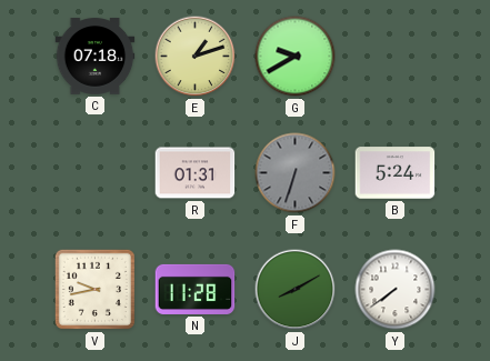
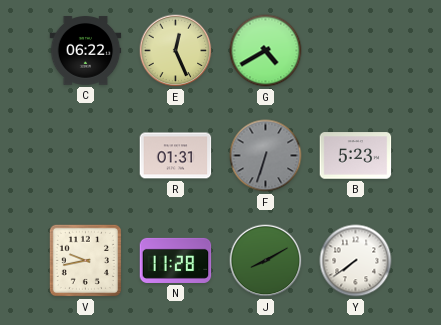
C: 07:18 -> 06:22
E: 1:12 -> 12:26
G: 9:40 -> 4:40
B: 5:24 -> 5:23
